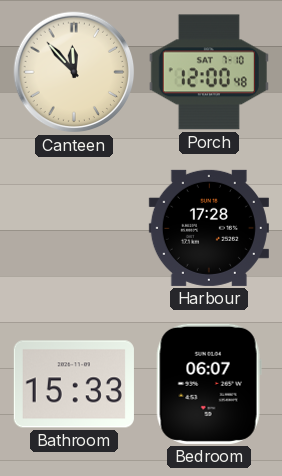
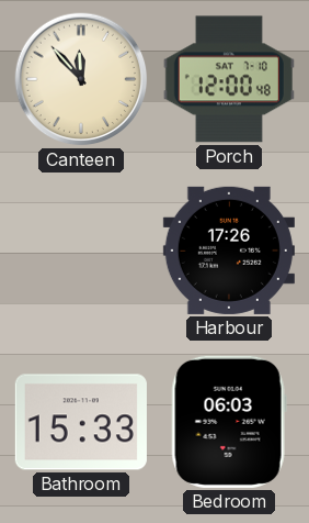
Harbour: 17:28 -> 17:26
Bedroom: 06:07 -> 06:03
